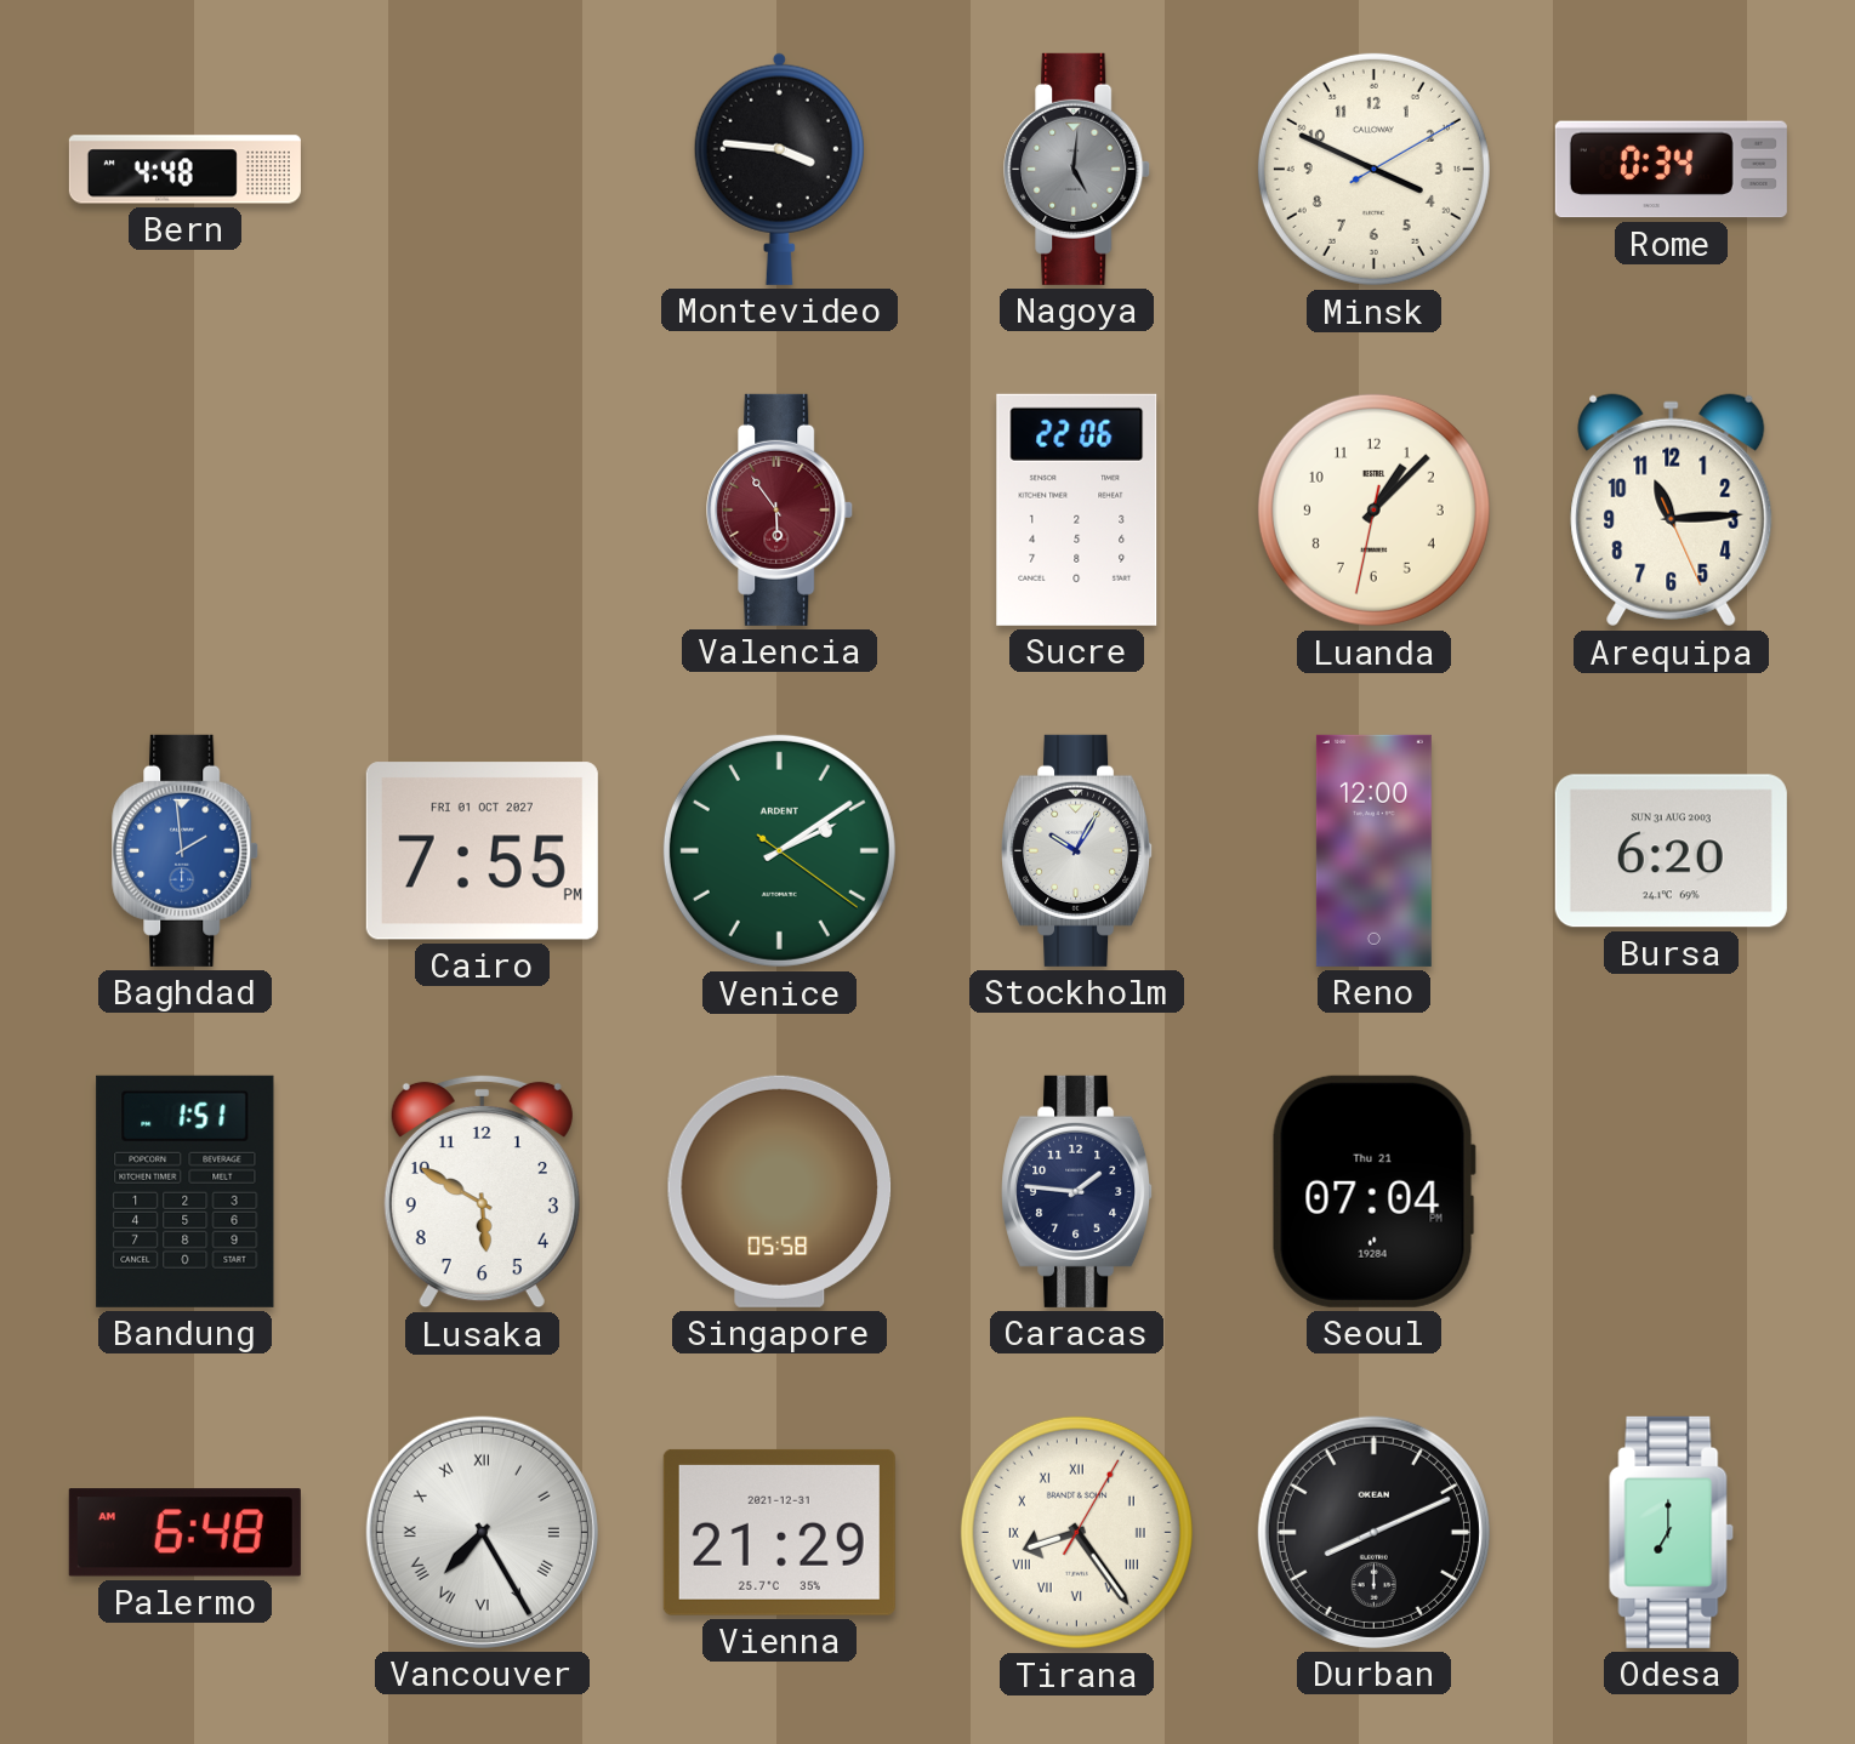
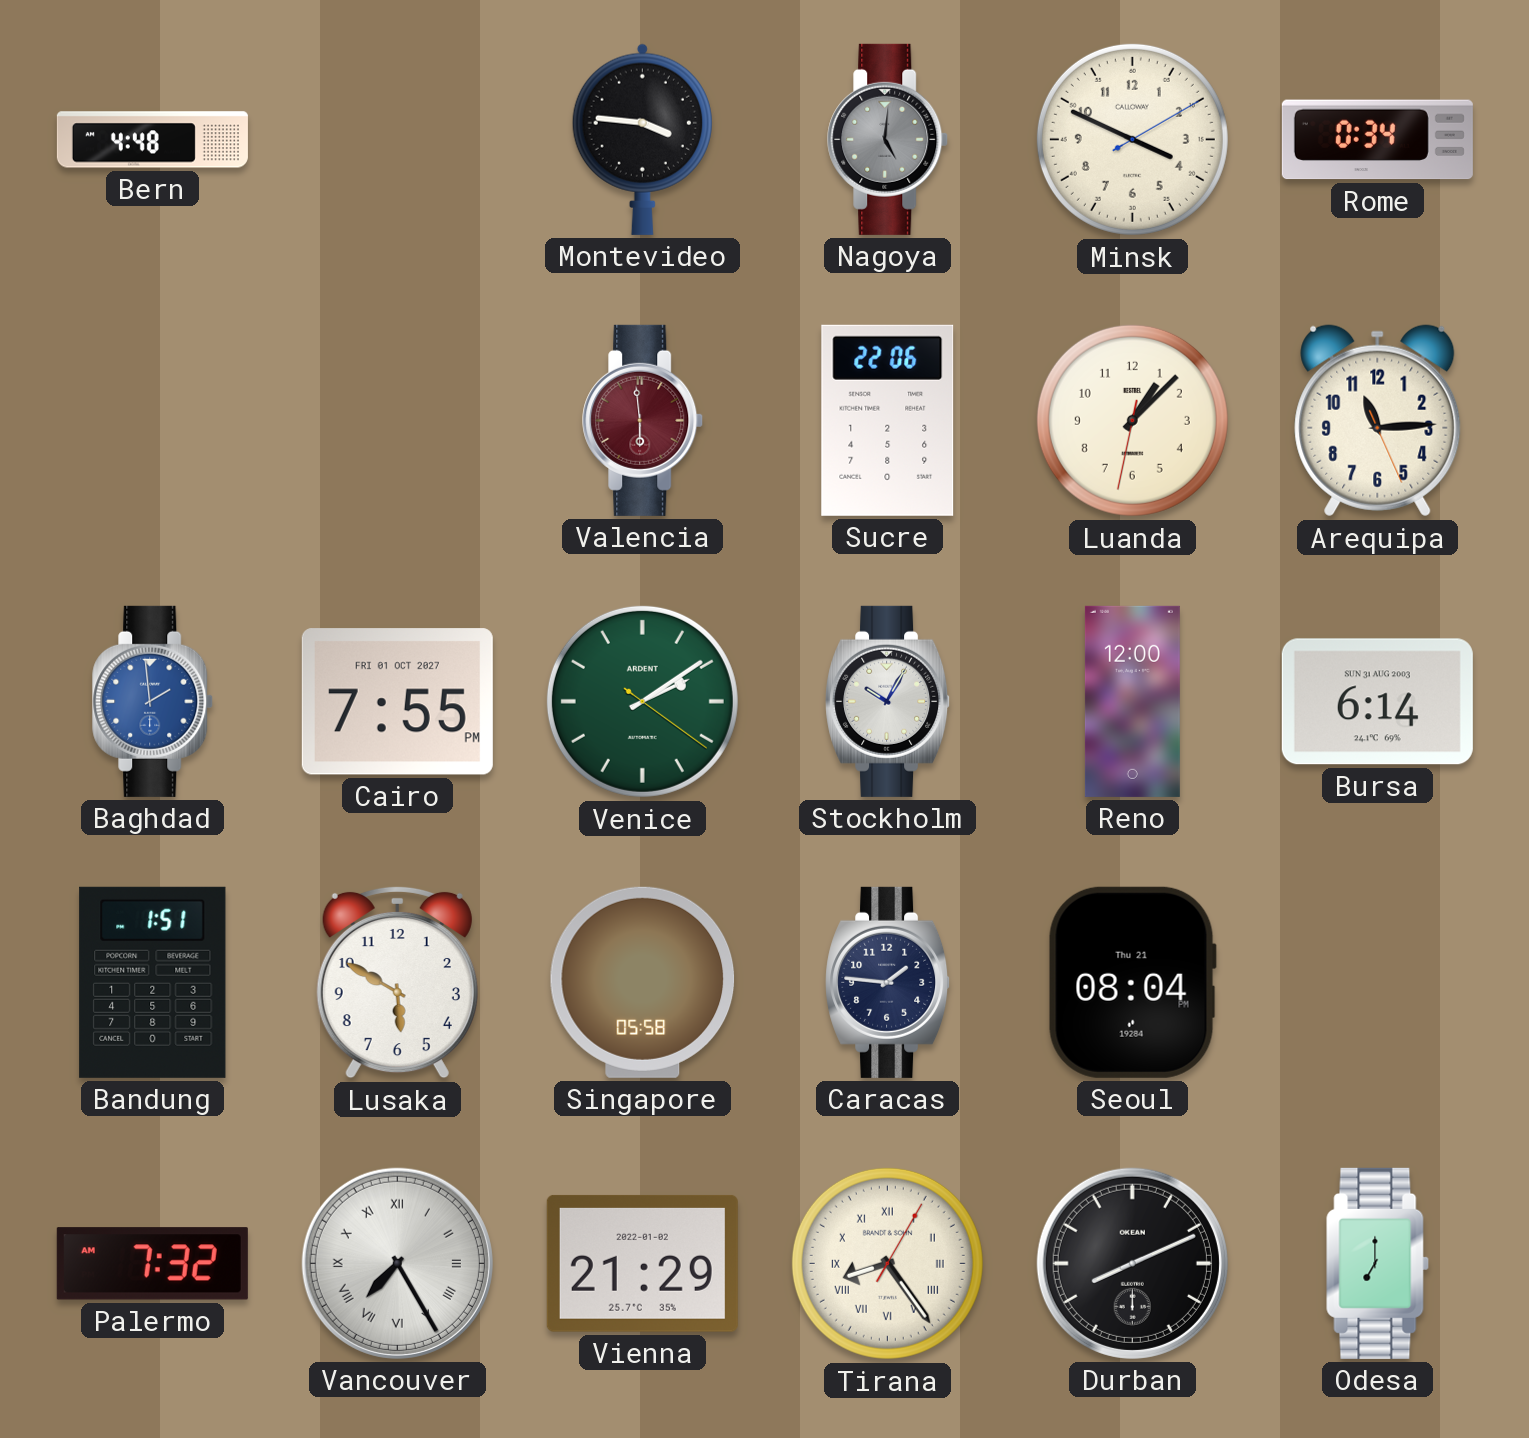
Valencia: 5:54 -> 5:59
Bursa: 6:20 -> 6:14
Seoul: 07:04 -> 08:04
Palermo: 6:48 -> 7:32
Vienna date: 2021-12-31 -> 2022-01-02
